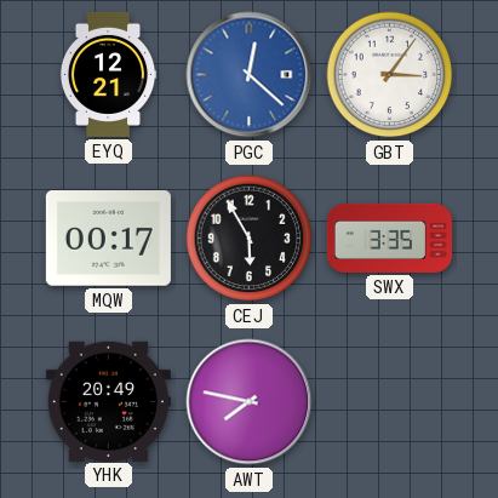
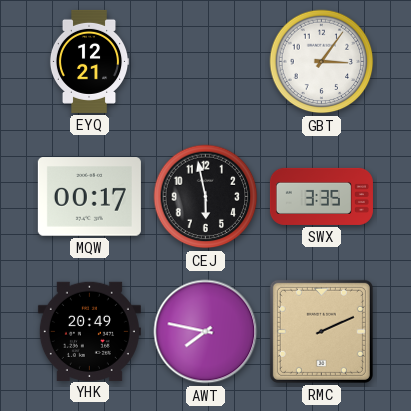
PGC: 12:22 -> none
CEJ: 5:55 -> 5:58
RMC: none -> 2:11
